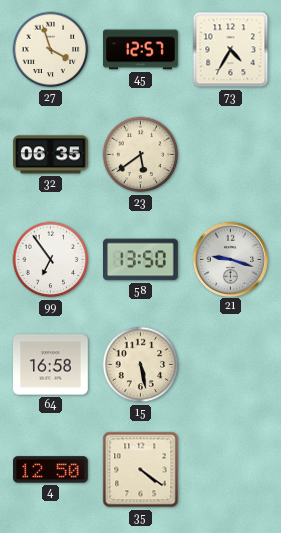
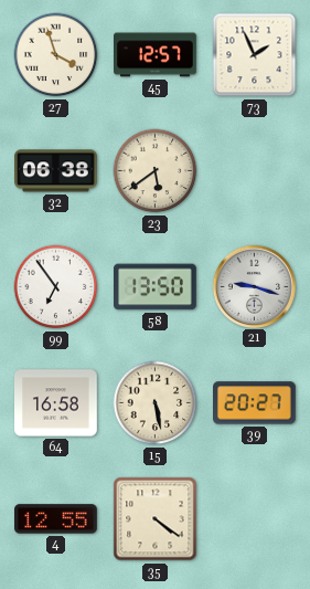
73: 4:35 -> 1:56
32: 06:35 -> 06:38
39: none -> 20:27
4: 12:50 -> 12:55
